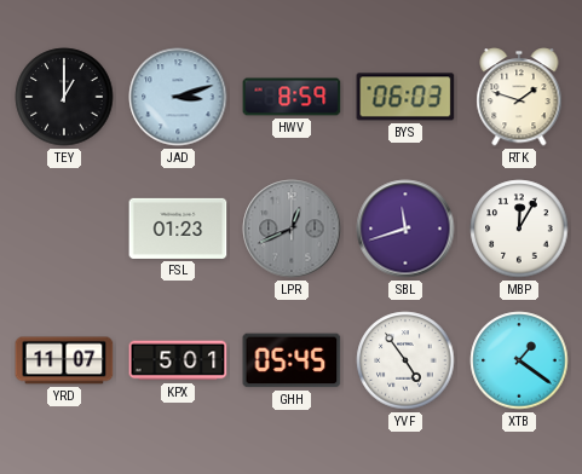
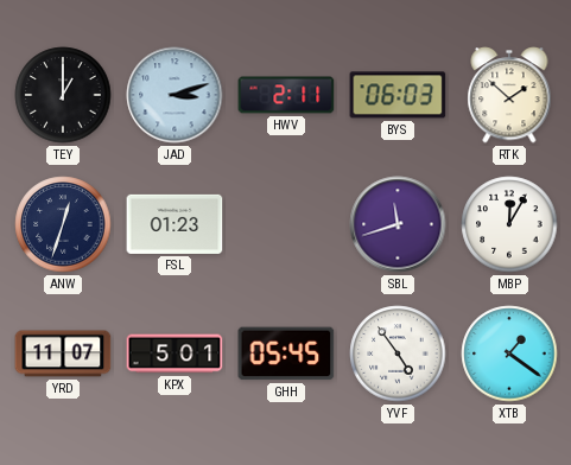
HWV: 8:59 -> 2:11
RTK: 1:48 -> 1:52
ANW: none -> 12:33
LPR: 12:41 -> none
